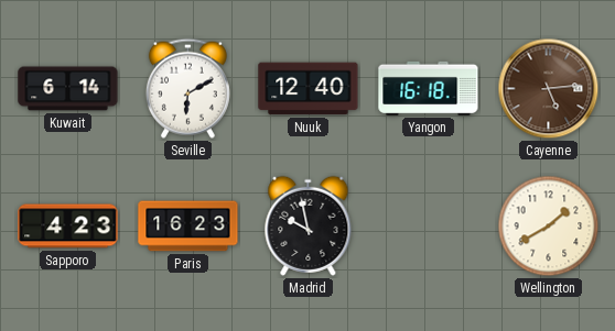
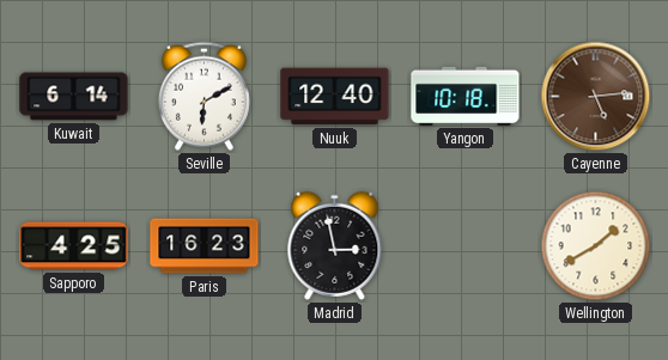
Yangon: 16:18 -> 10:18
Sapporo: 4:23 -> 4:25
Madrid: 9:58 -> 2:58
